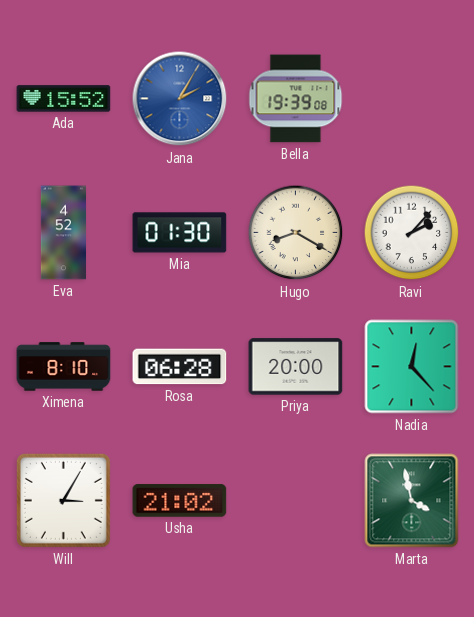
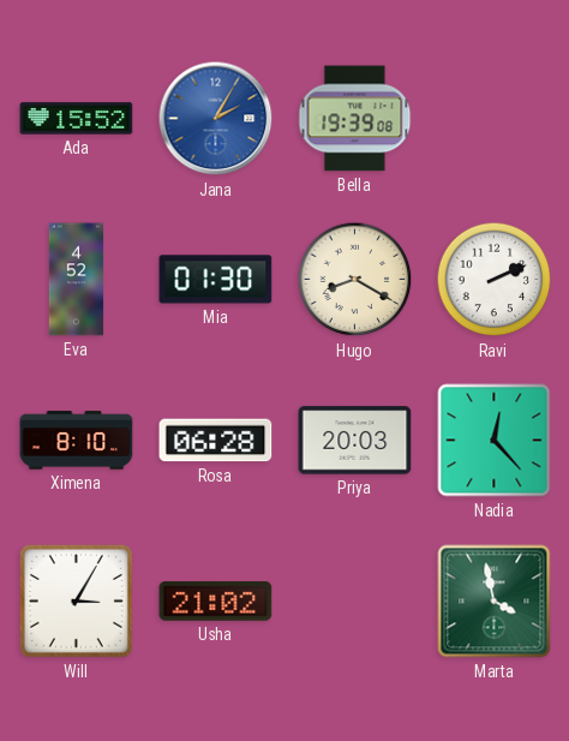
Ravi: 2:07 -> 2:11
Priya: 20:00 -> 20:03
